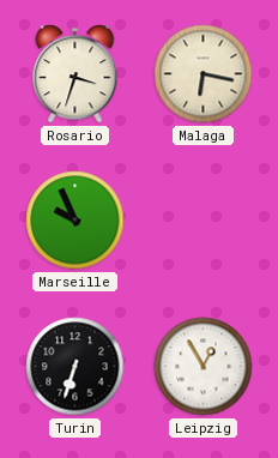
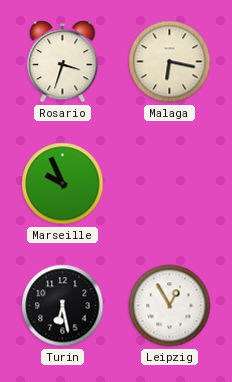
Turin: 6:33 -> 6:28
